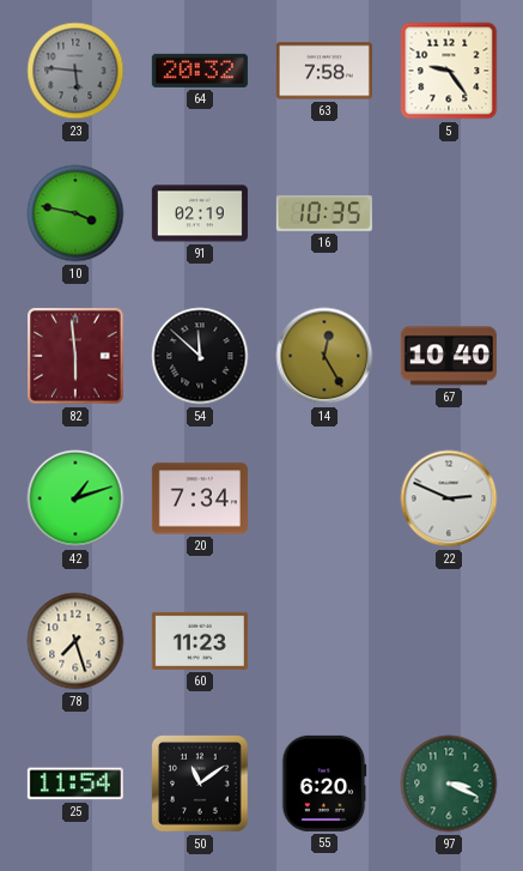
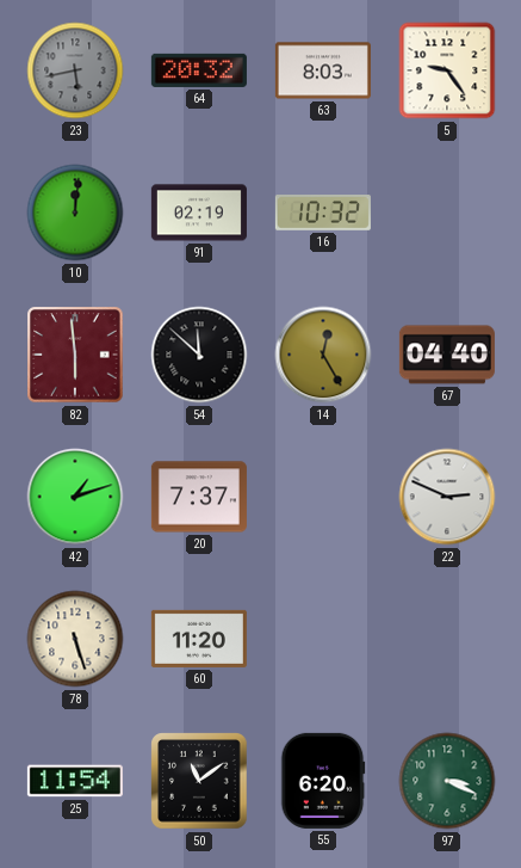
23: 5:46 -> 5:43
63: 7:58 -> 8:03
10: 3:47 -> 12:01
16: 10:35 -> 10:32
67: 10:40 -> 04:40
20: 7:34 -> 7:37
78: 7:27 -> 5:27
60: 11:23 -> 11:20
